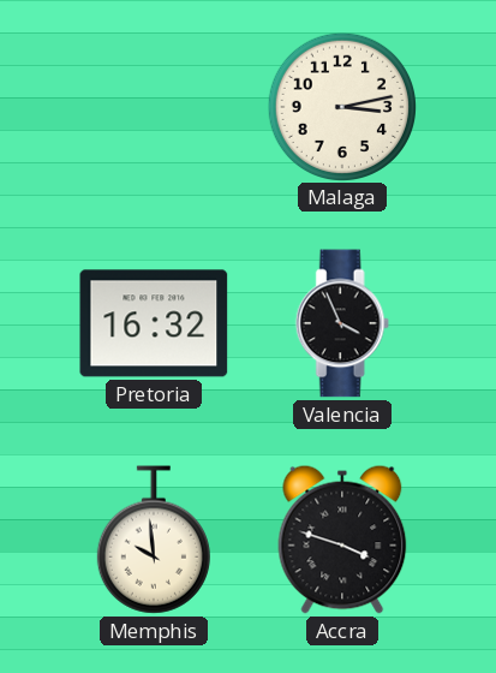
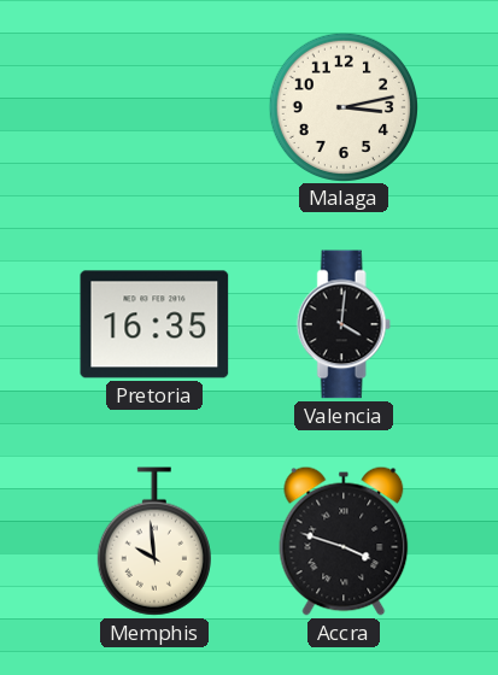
Pretoria: 16:32 -> 16:35
Valencia: 3:56 -> 4:01
